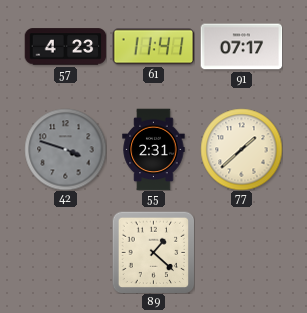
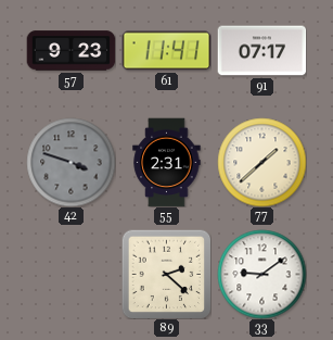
57: 4:23 -> 9:23
89: 1:22 -> 2:22
33: none -> 9:09
